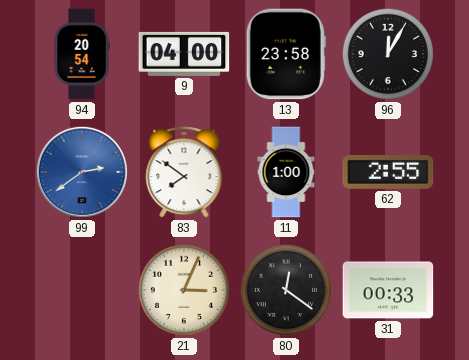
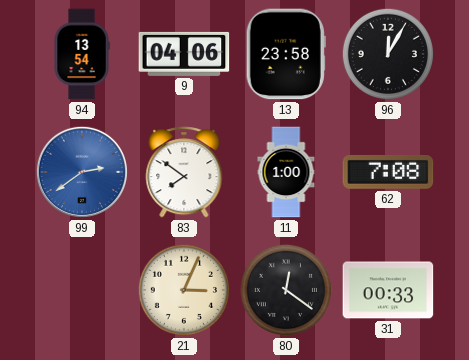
94: 20:54 -> 13:54
9: 04:00 -> 04:06
62: 2:55 -> 7:08
